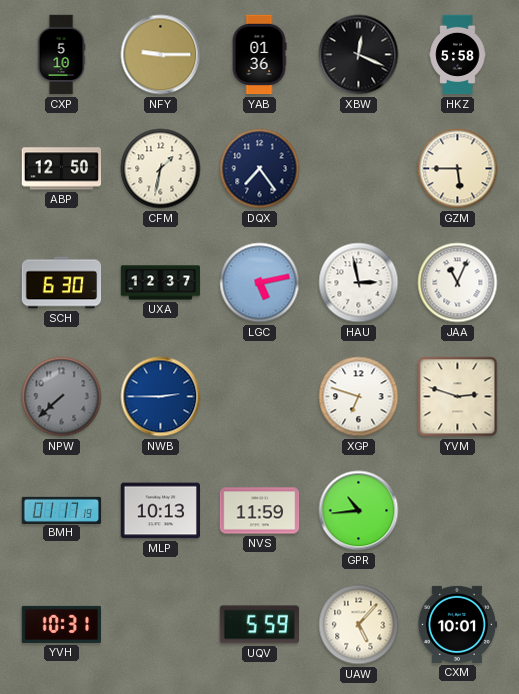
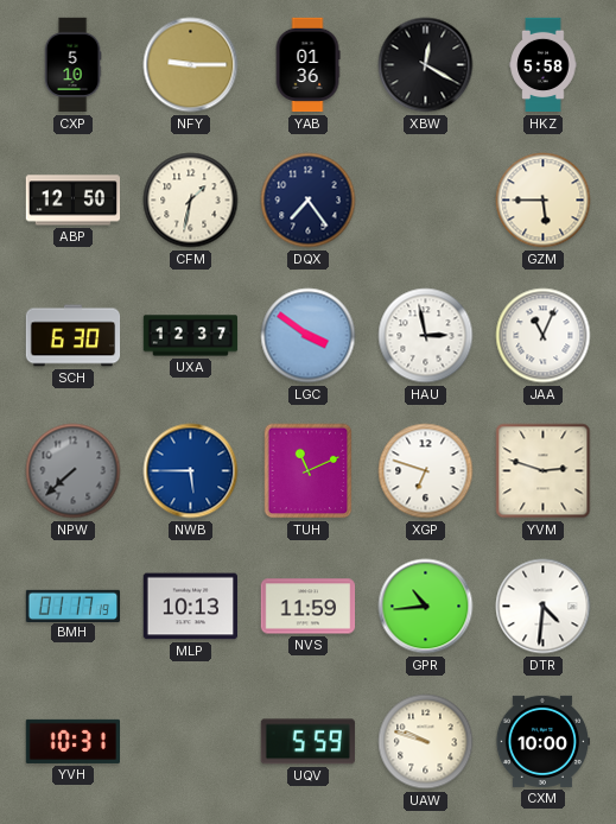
XBW: 12:19 -> 12:20
LGC: 5:13 -> 3:51
NWB: 2:45 -> 5:45
TUH: none -> 11:11
DTR: none -> 4:31
UAW: 5:07 -> 9:48
CXM: 10:01 -> 10:00
